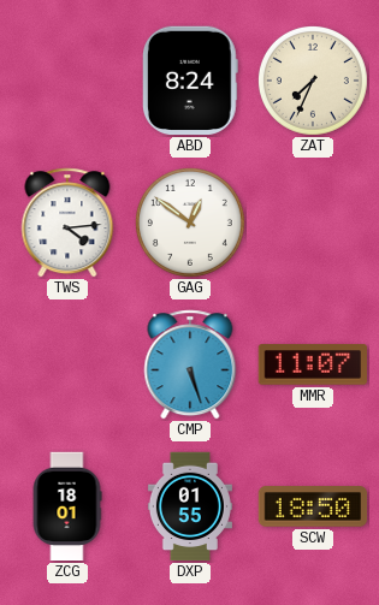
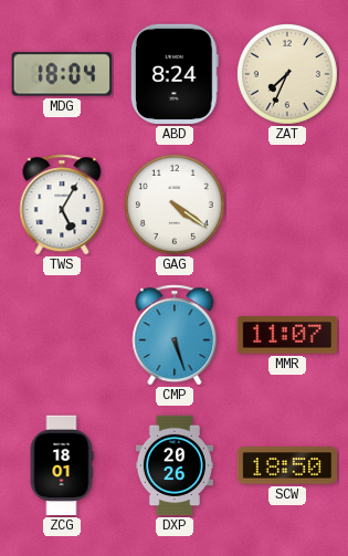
MDG: none -> 18:04
TWS: 4:14 -> 5:05
GAG: 12:51 -> 4:21
DXP: 01:55 -> 20:26
